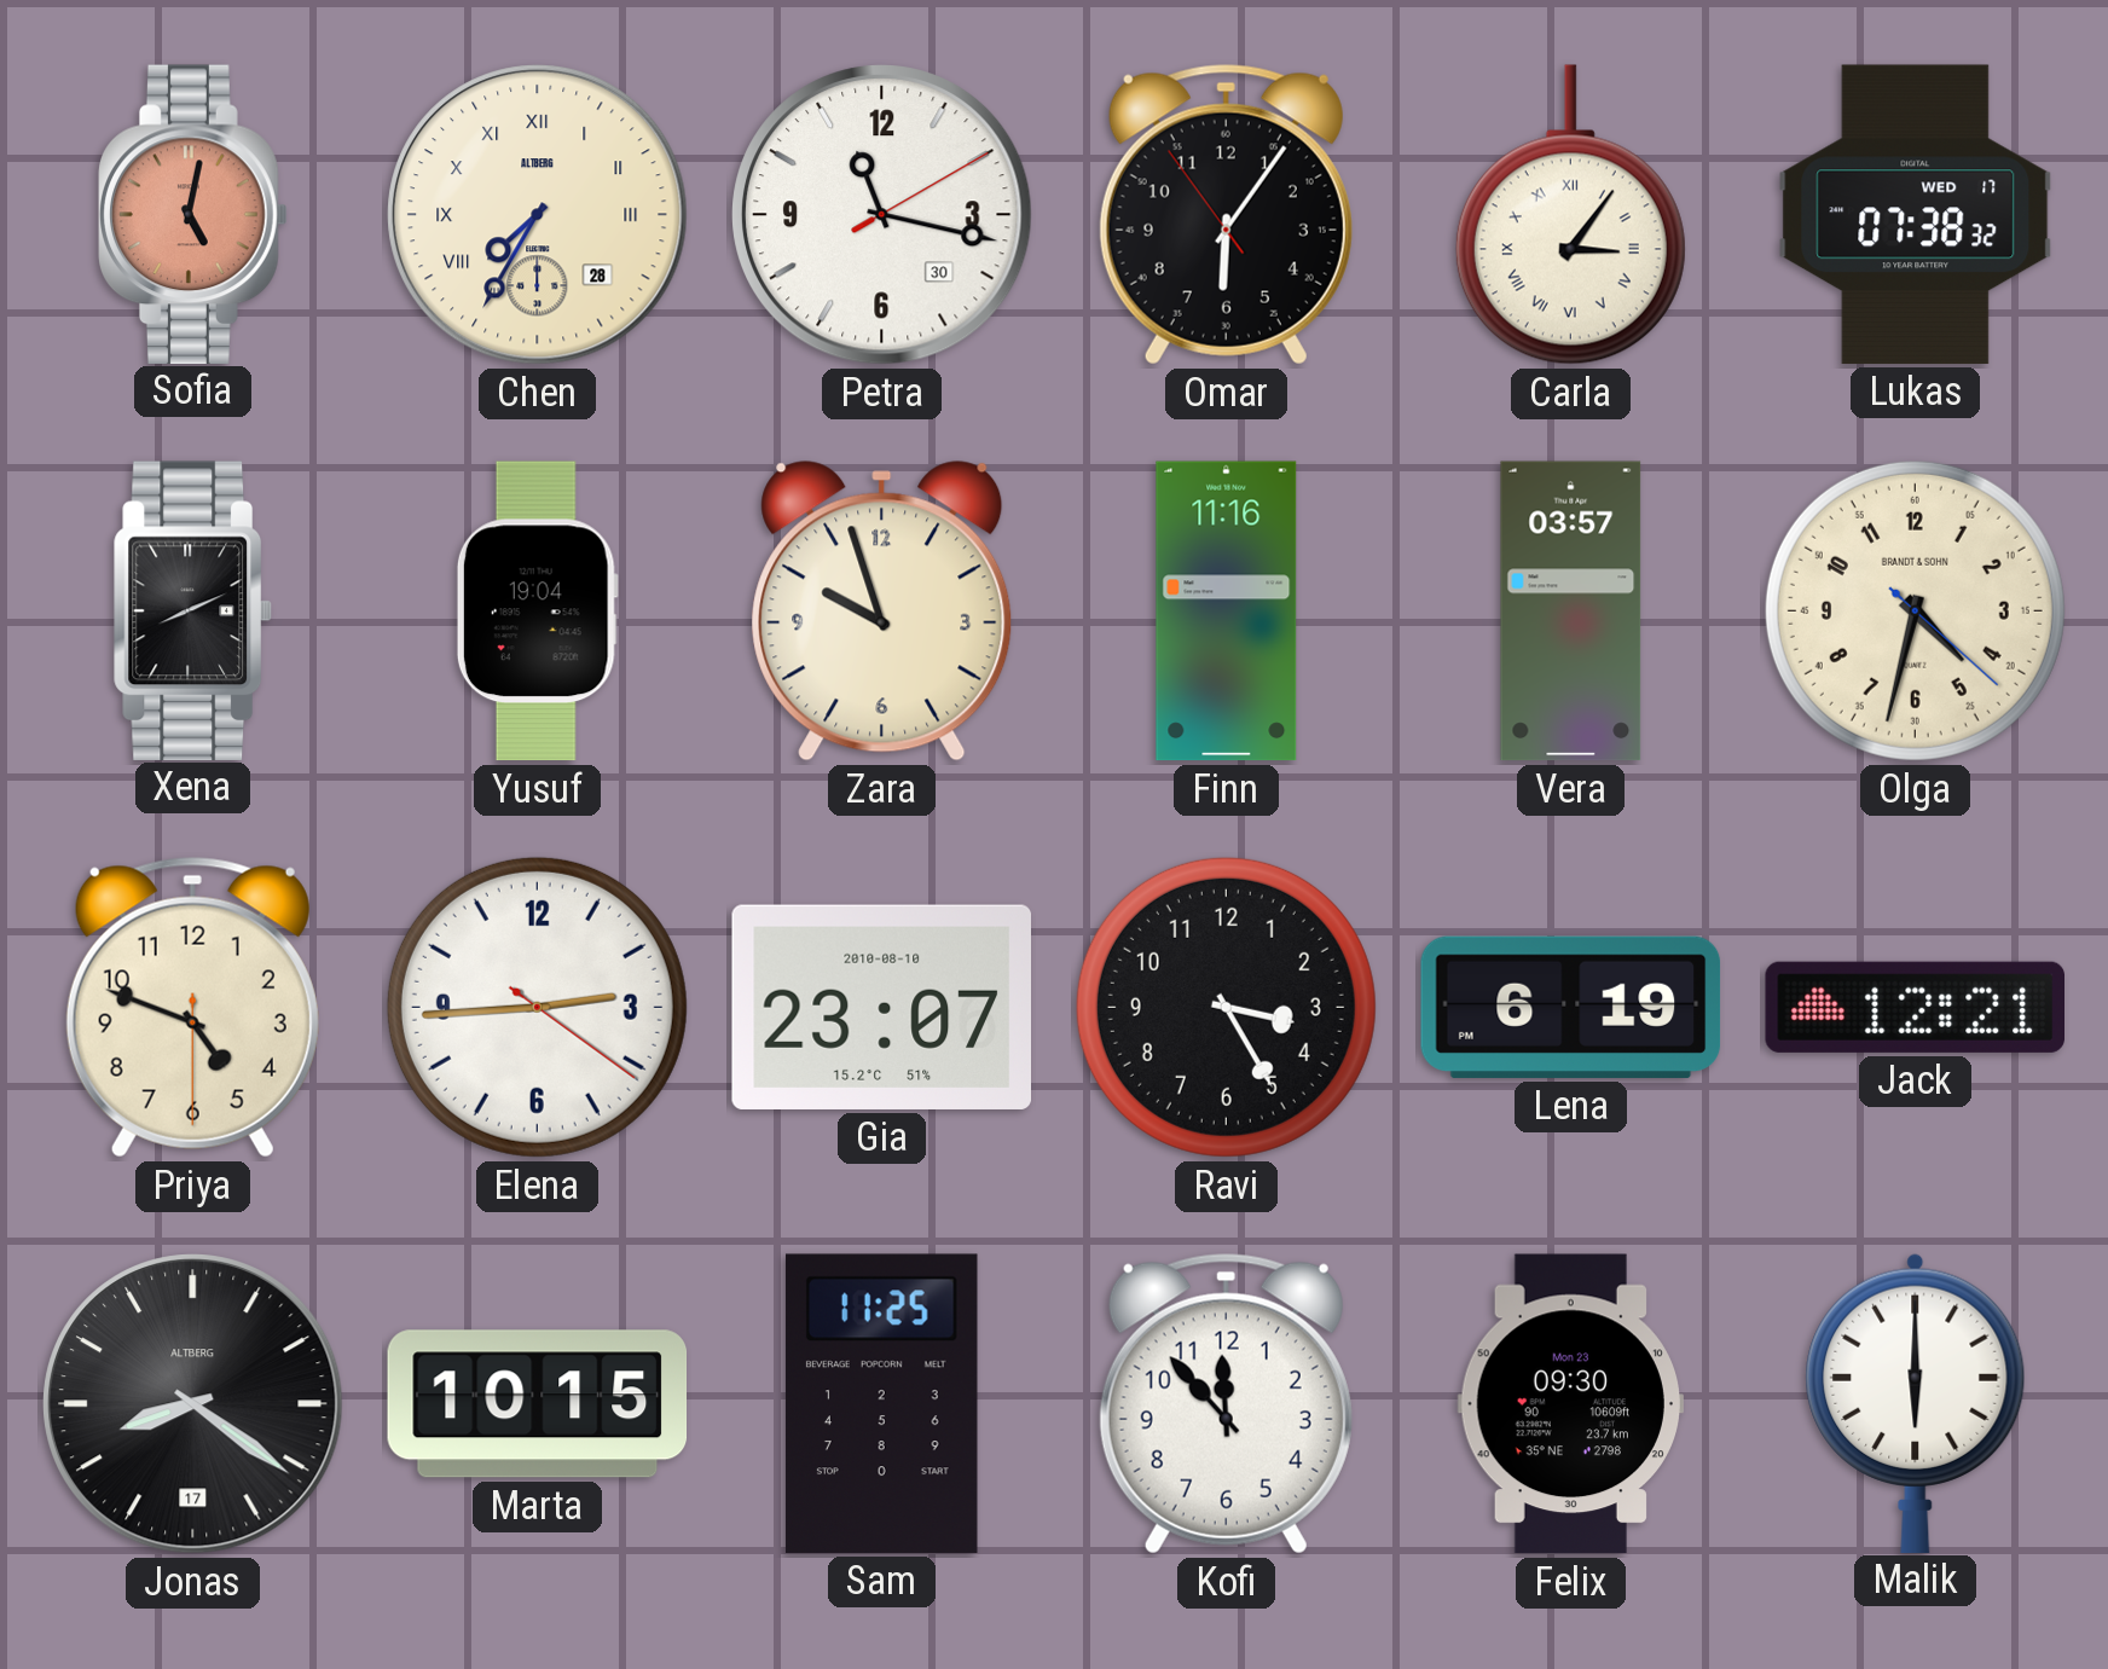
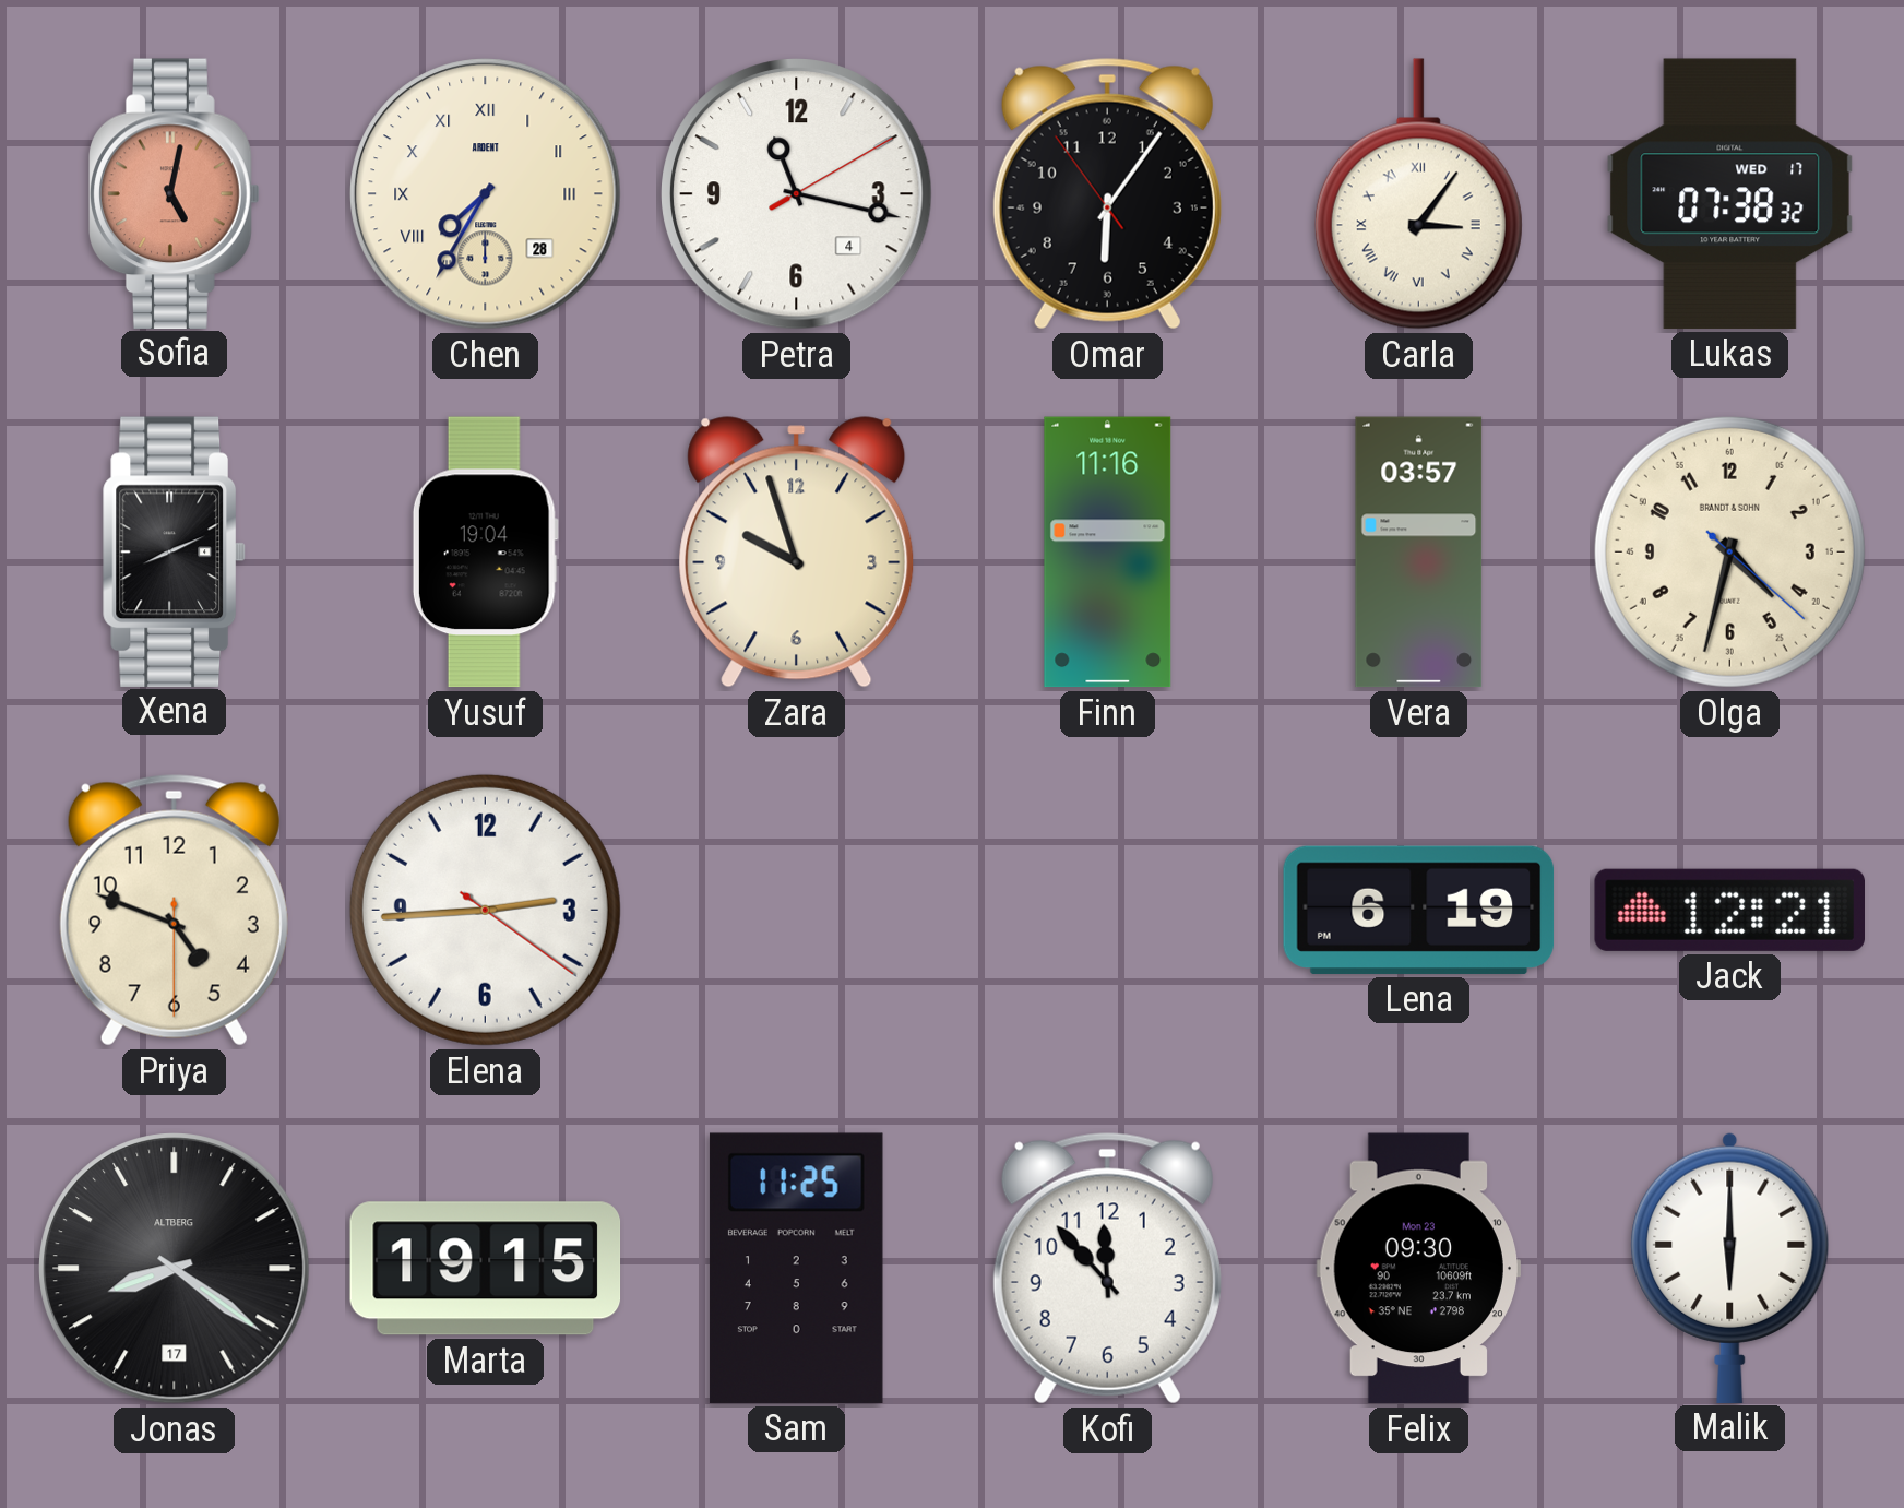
Chen brand: ALTBERG -> ARDENT
Petra date: 30 -> 4
Gia: 23:07 -> none
Ravi: 3:25 -> none
Marta: 10:15 -> 19:15
